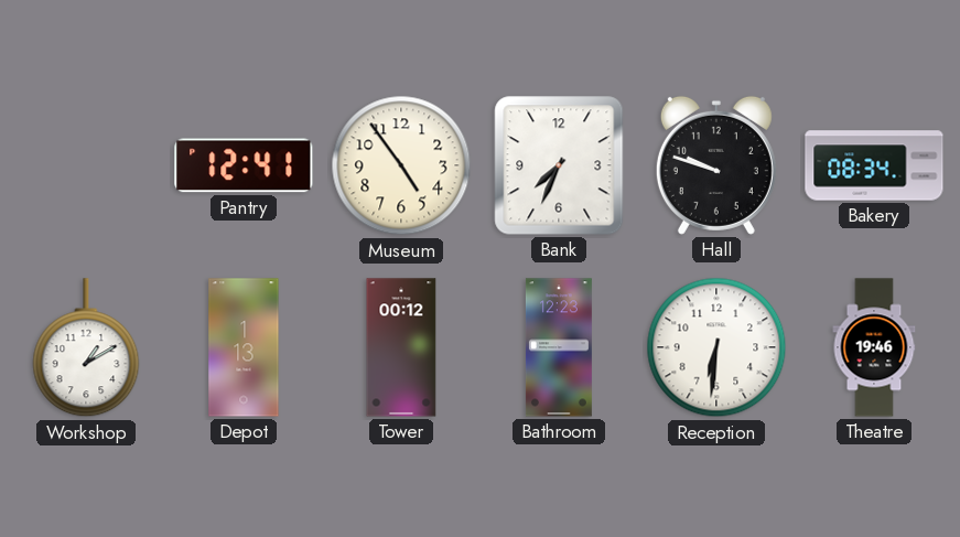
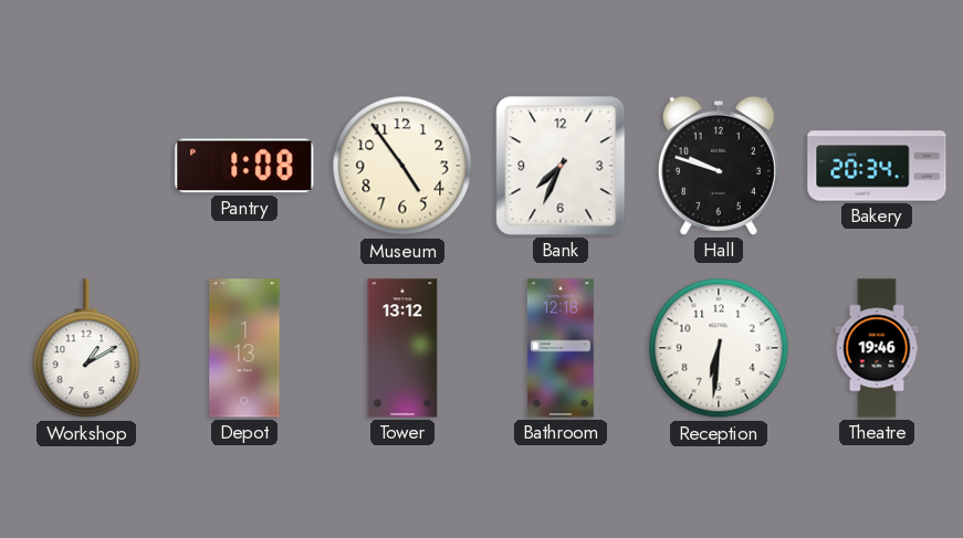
Pantry: 12:41 -> 1:08
Bakery: 08:34 -> 20:34
Tower: 00:12 -> 13:12
Bathroom: 12:23 -> 12:18
